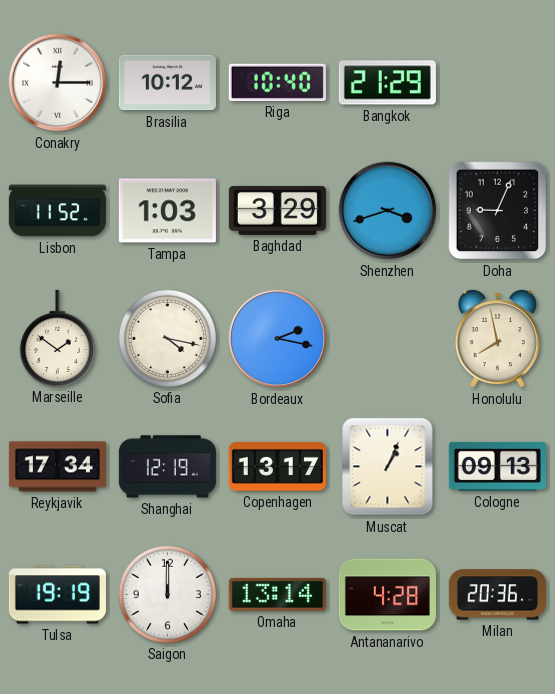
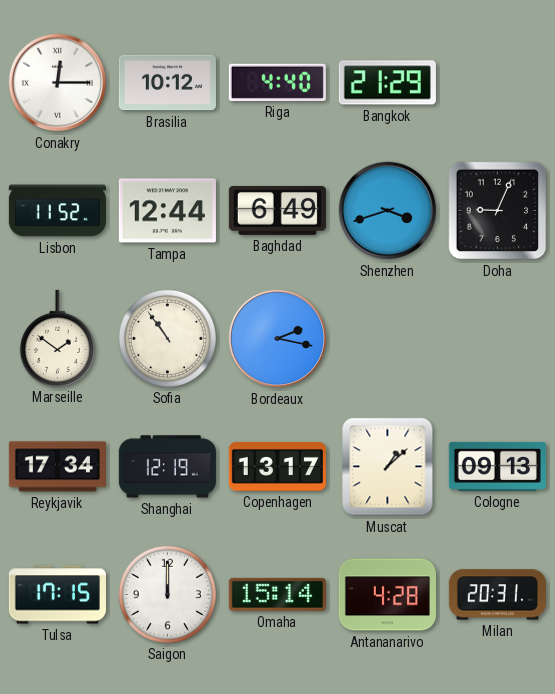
Riga: 10:40 -> 4:40
Tampa: 1:03 -> 12:44
Baghdad: 3:29 -> 6:49
Sofia: 4:17 -> 10:54
Honolulu: 7:58 -> none
Muscat: 1:04 -> 1:08
Tulsa: 19:19 -> 17:15
Omaha: 13:14 -> 15:14
Milan: 20:36 -> 20:31
